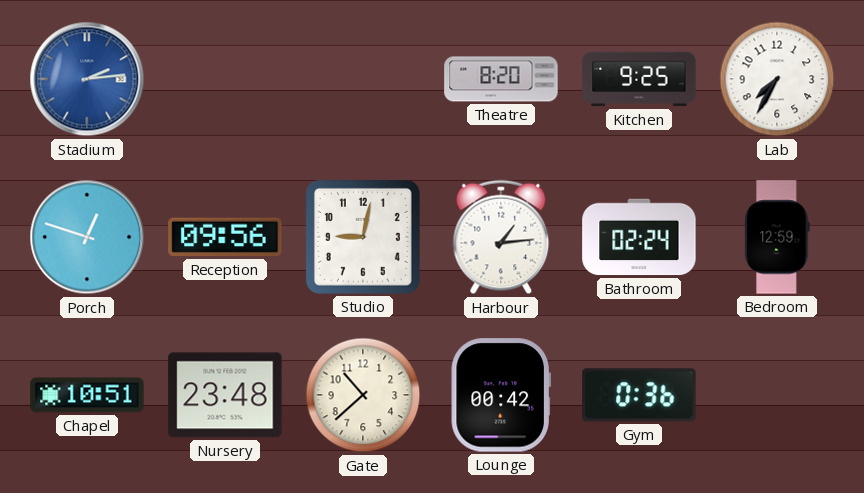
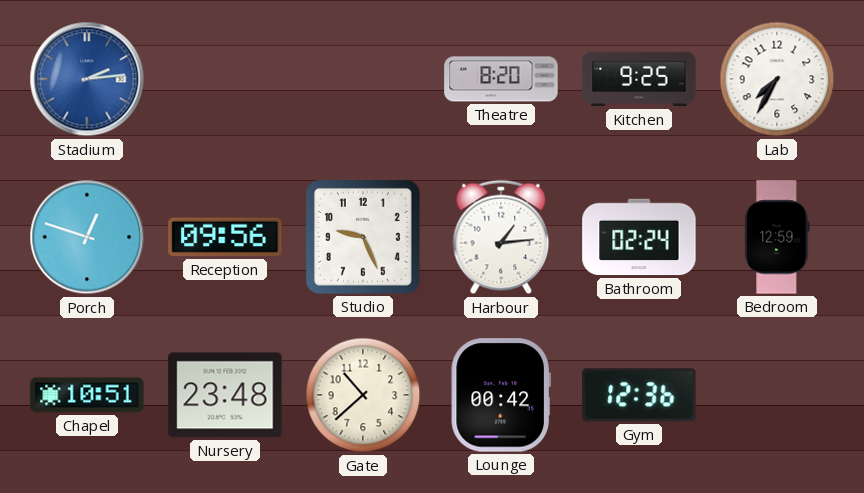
Studio: 9:02 -> 9:26
Gym: 0:36 -> 12:36
